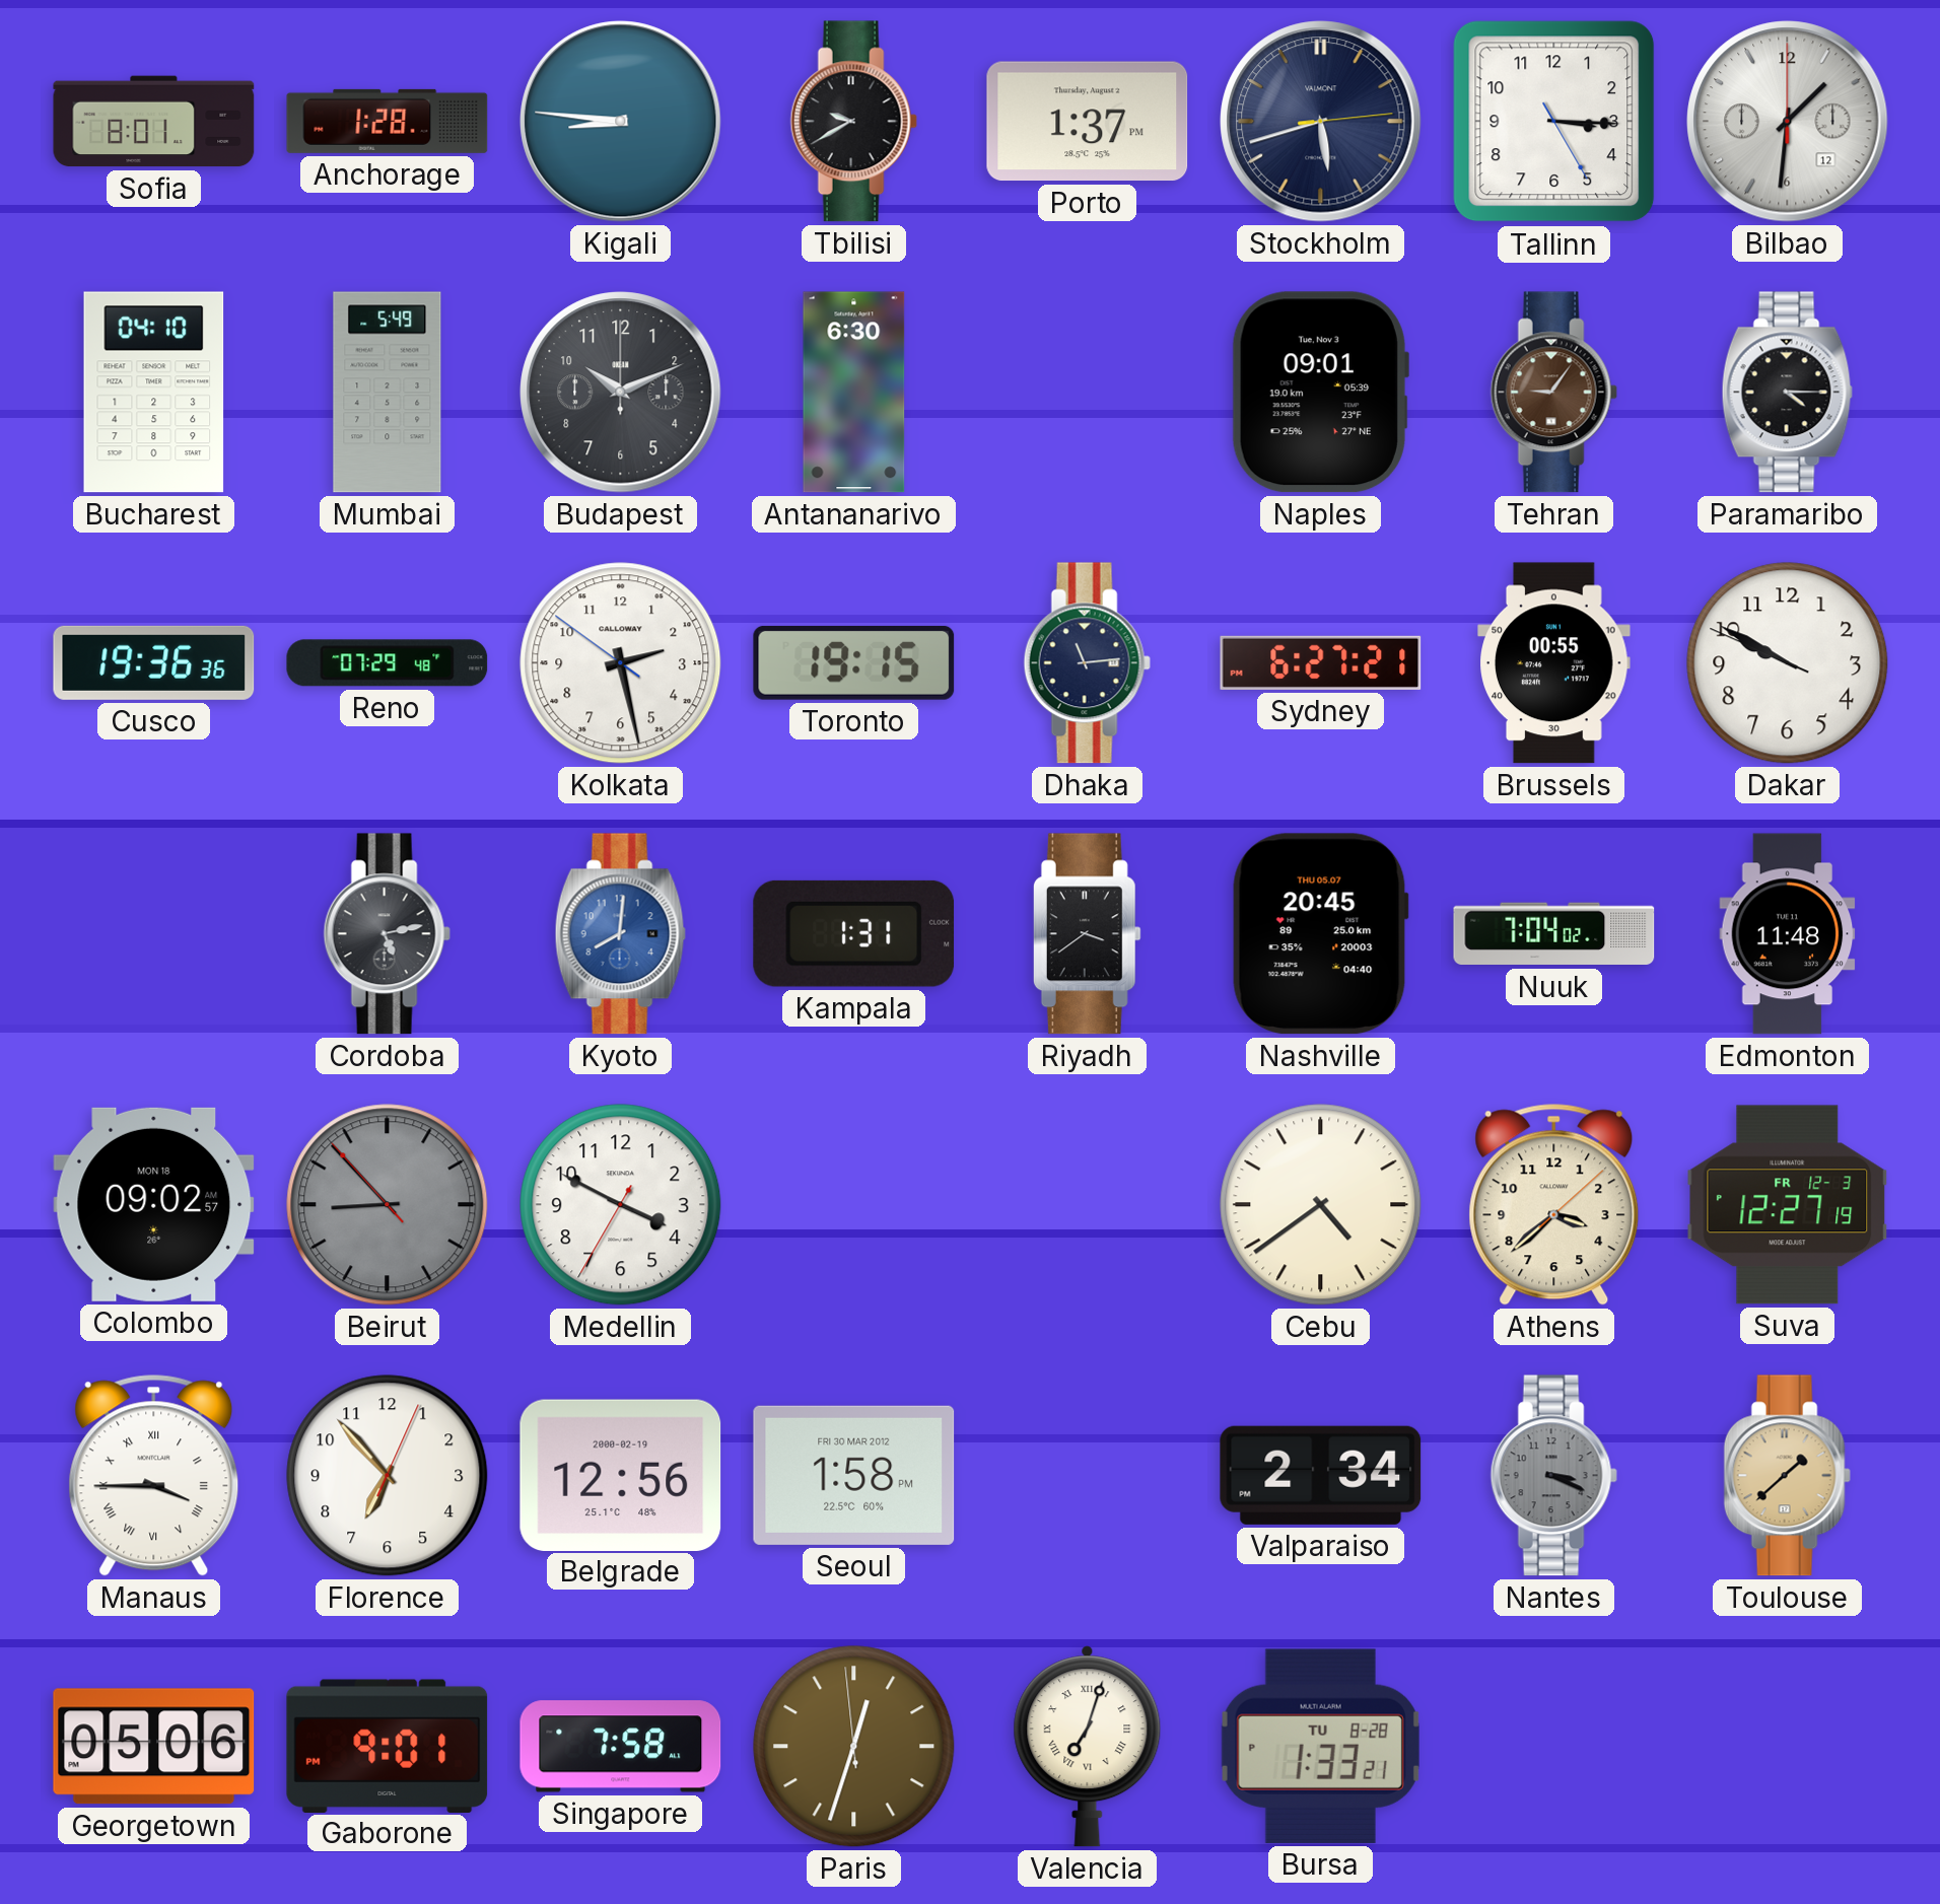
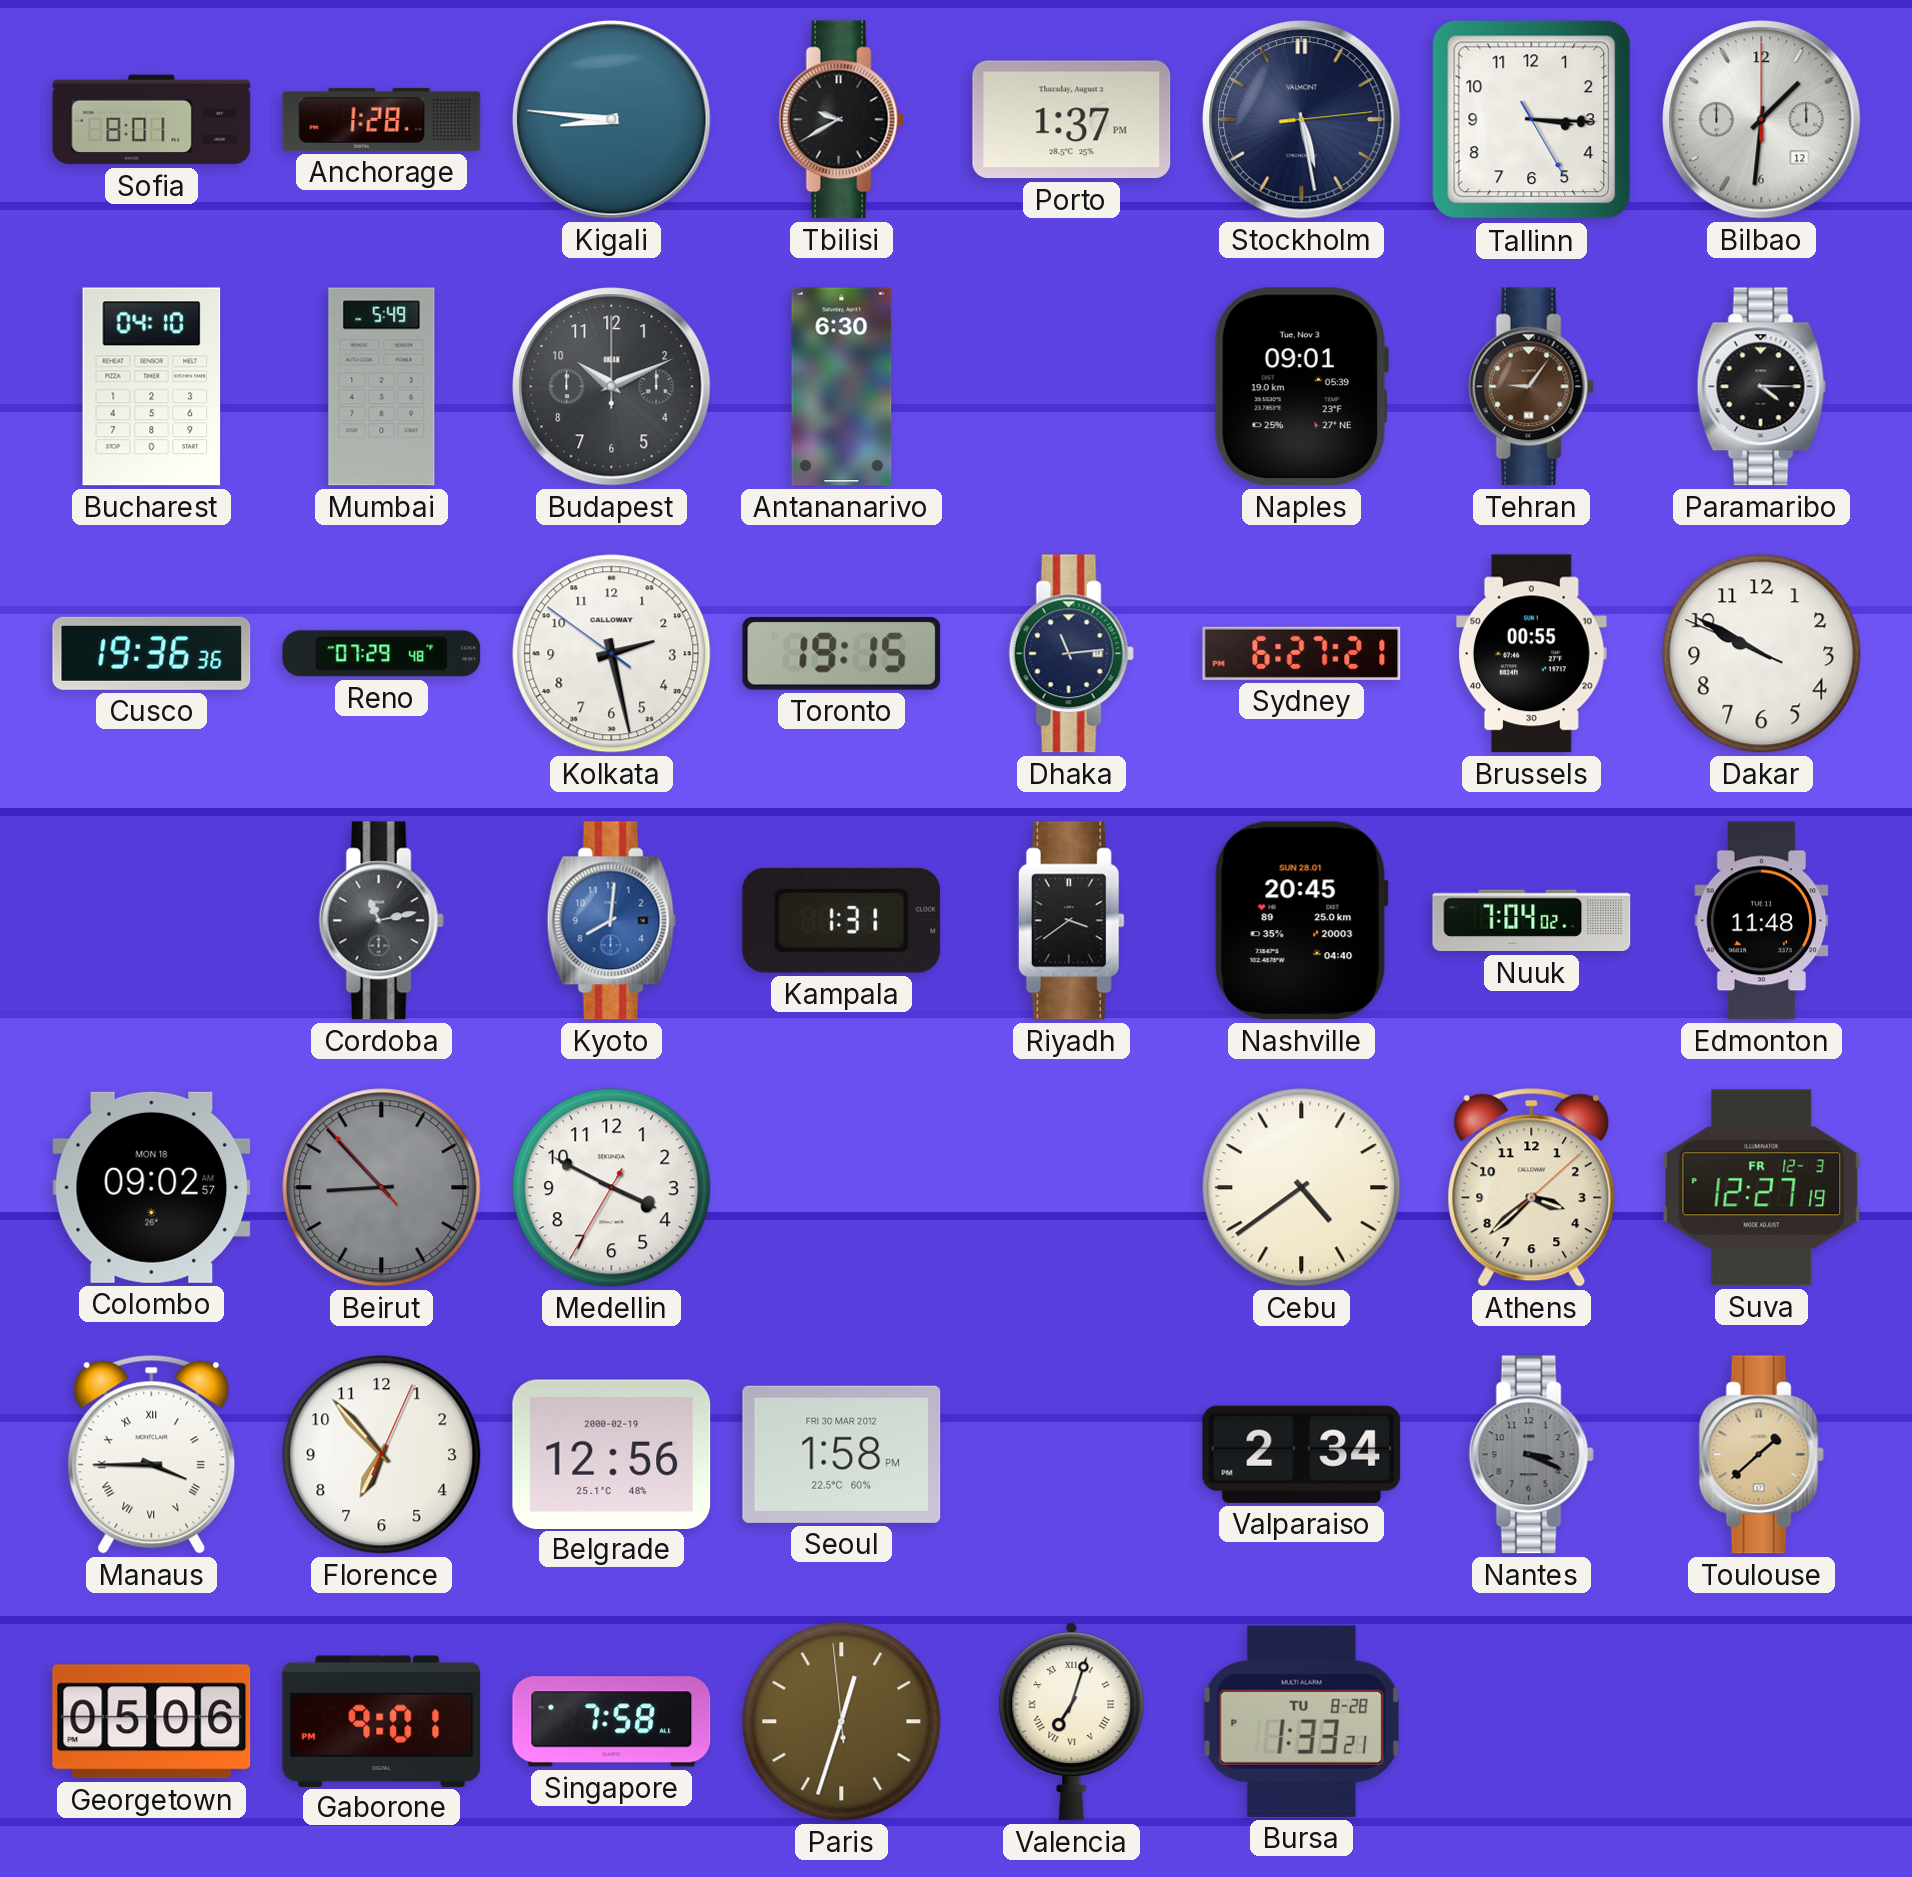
Stockholm: 5:42 -> 5:28
Cordoba: 5:13 -> 11:13
Nashville date: THU 05.07 -> SUN 28.01
